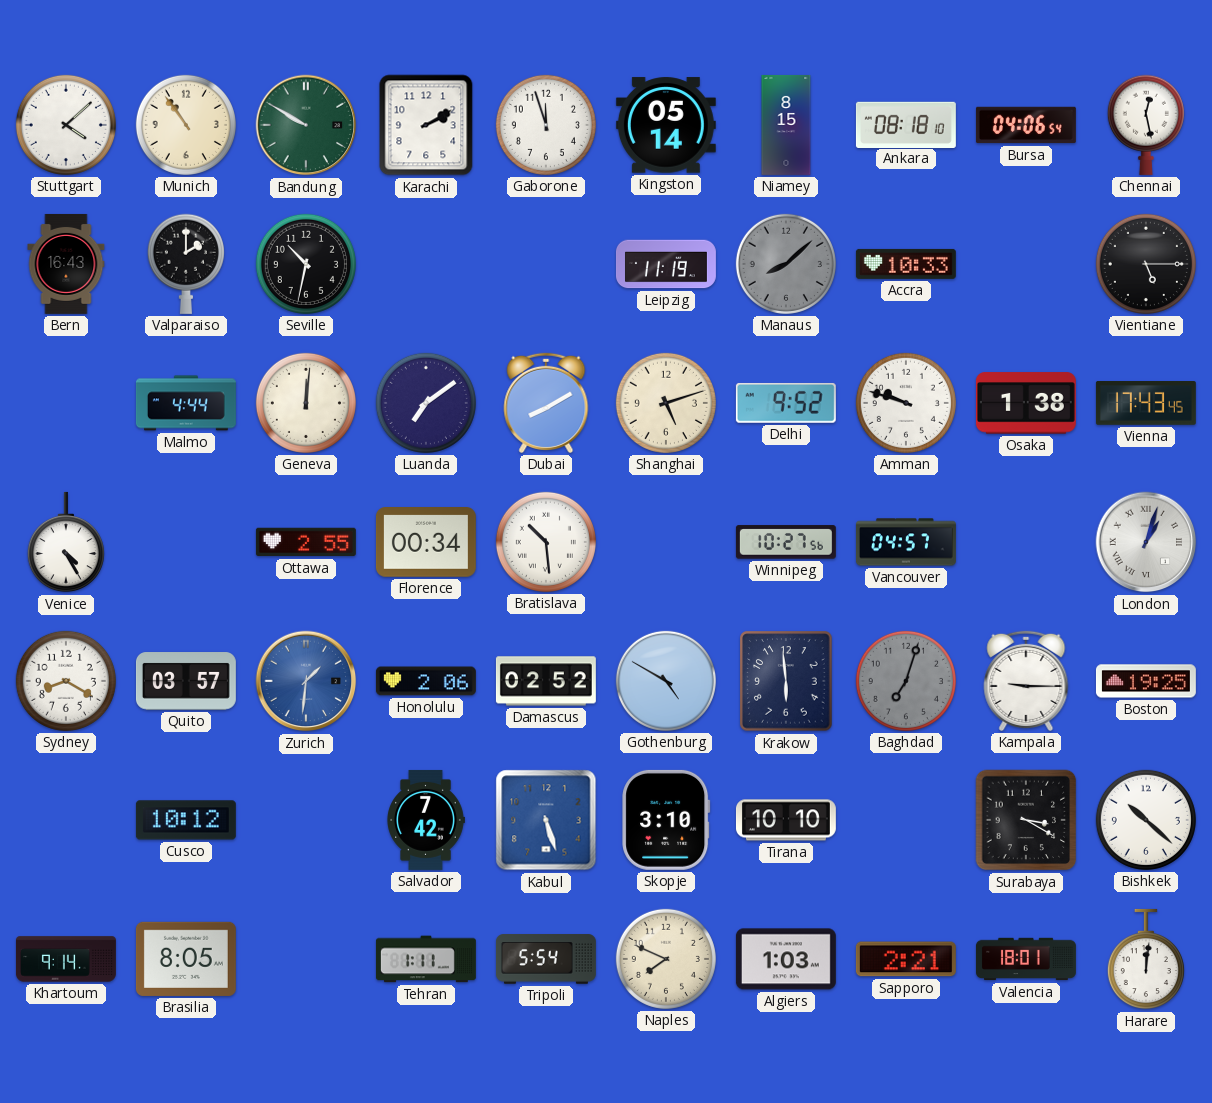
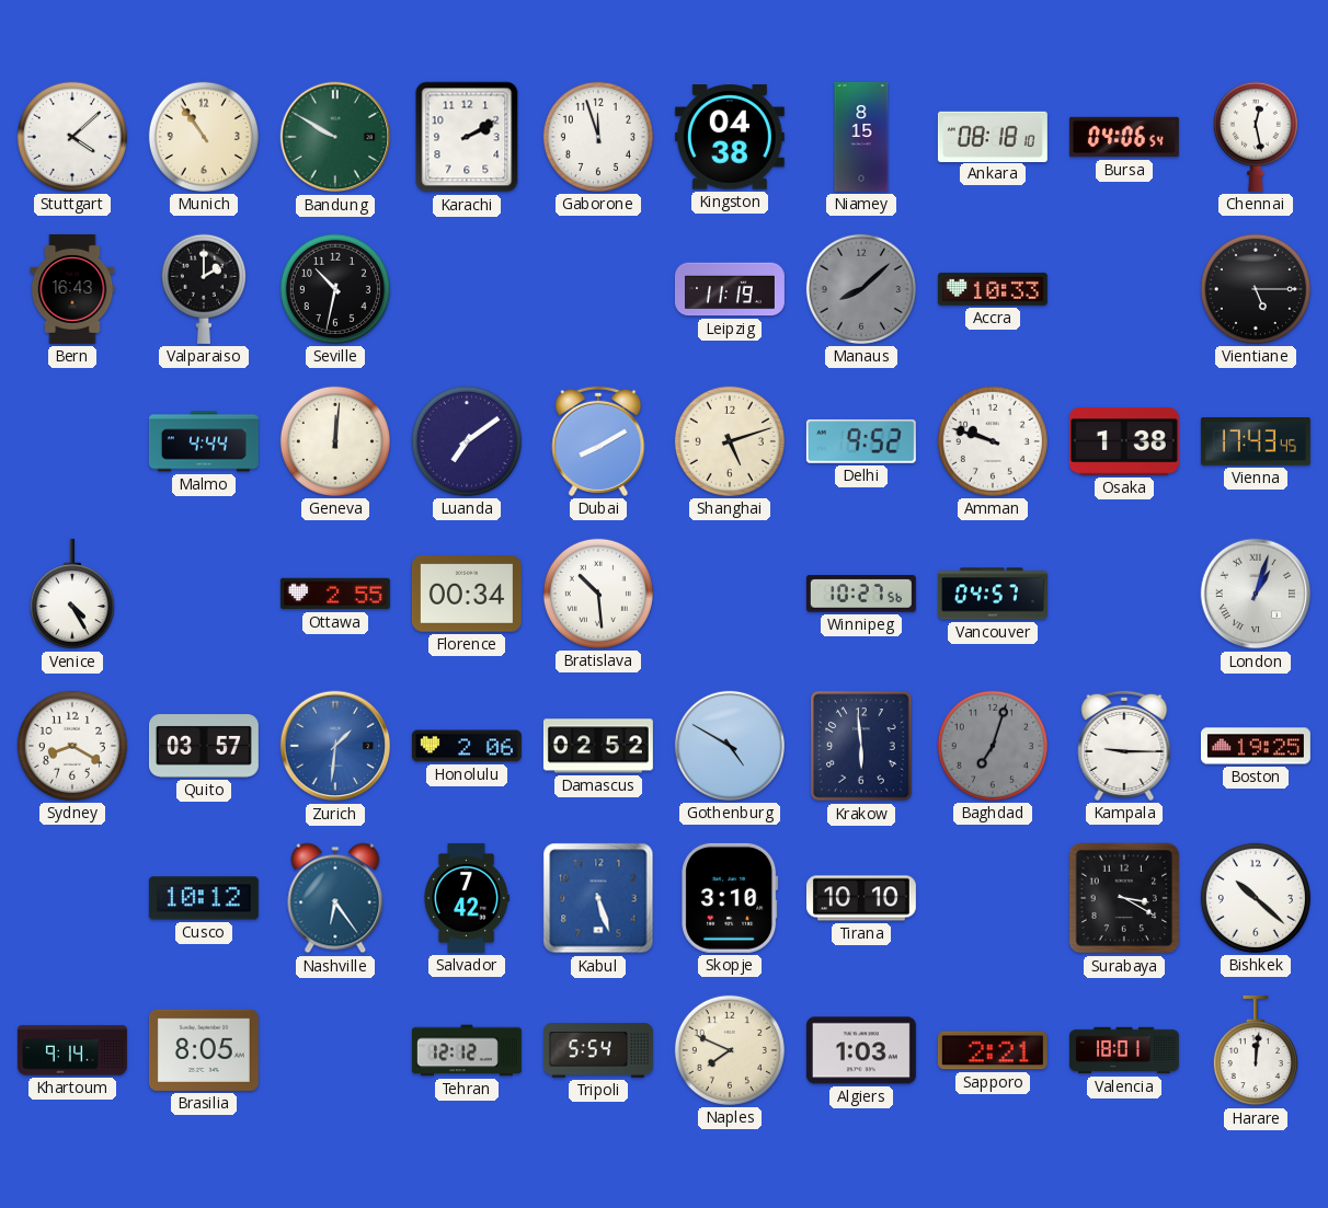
Kingston: 05:14 -> 04:38
Nashville: none -> 6:24
Tehran: 1:11 -> 12:12
